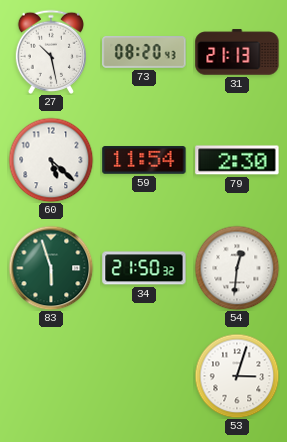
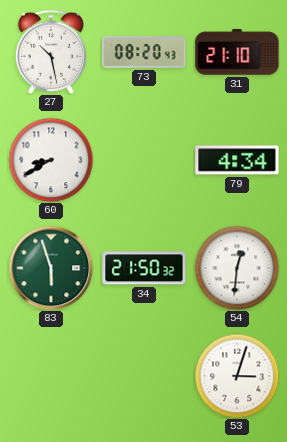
31: 21:13 -> 21:10
60: 5:22 -> 8:40
59: 11:54 -> none
79: 2:30 -> 4:34
